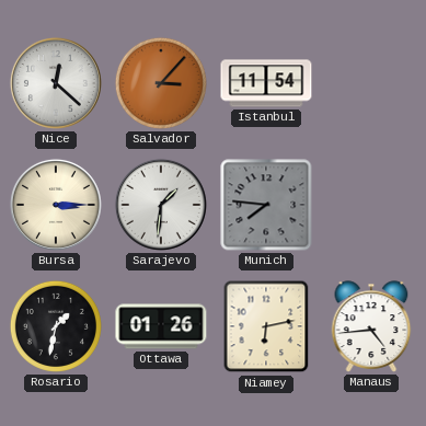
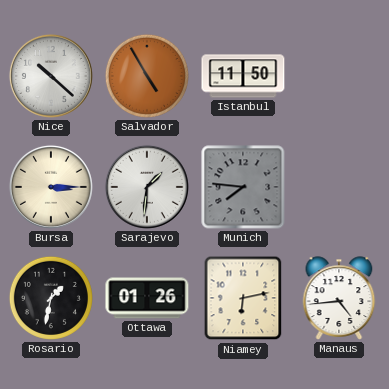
Nice: 12:22 -> 10:22
Salvador: 3:07 -> 4:55
Istanbul: 11:54 -> 11:50
